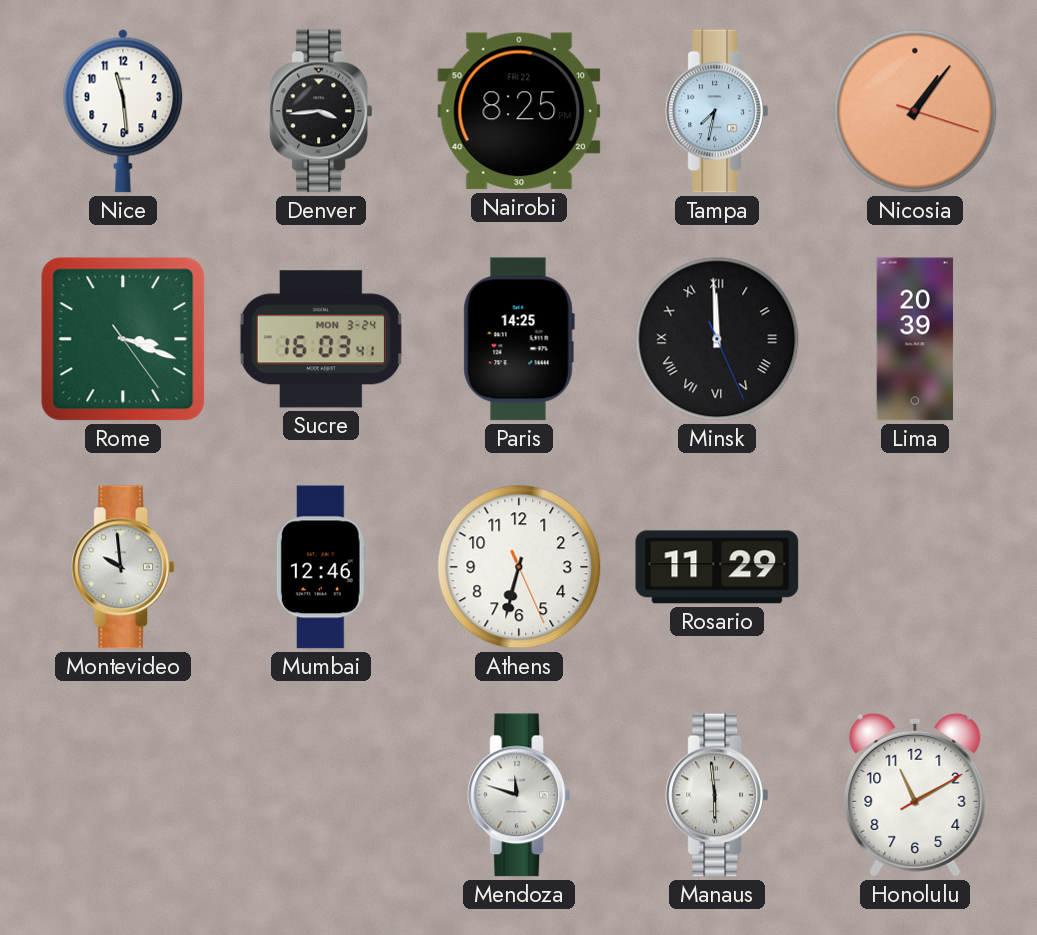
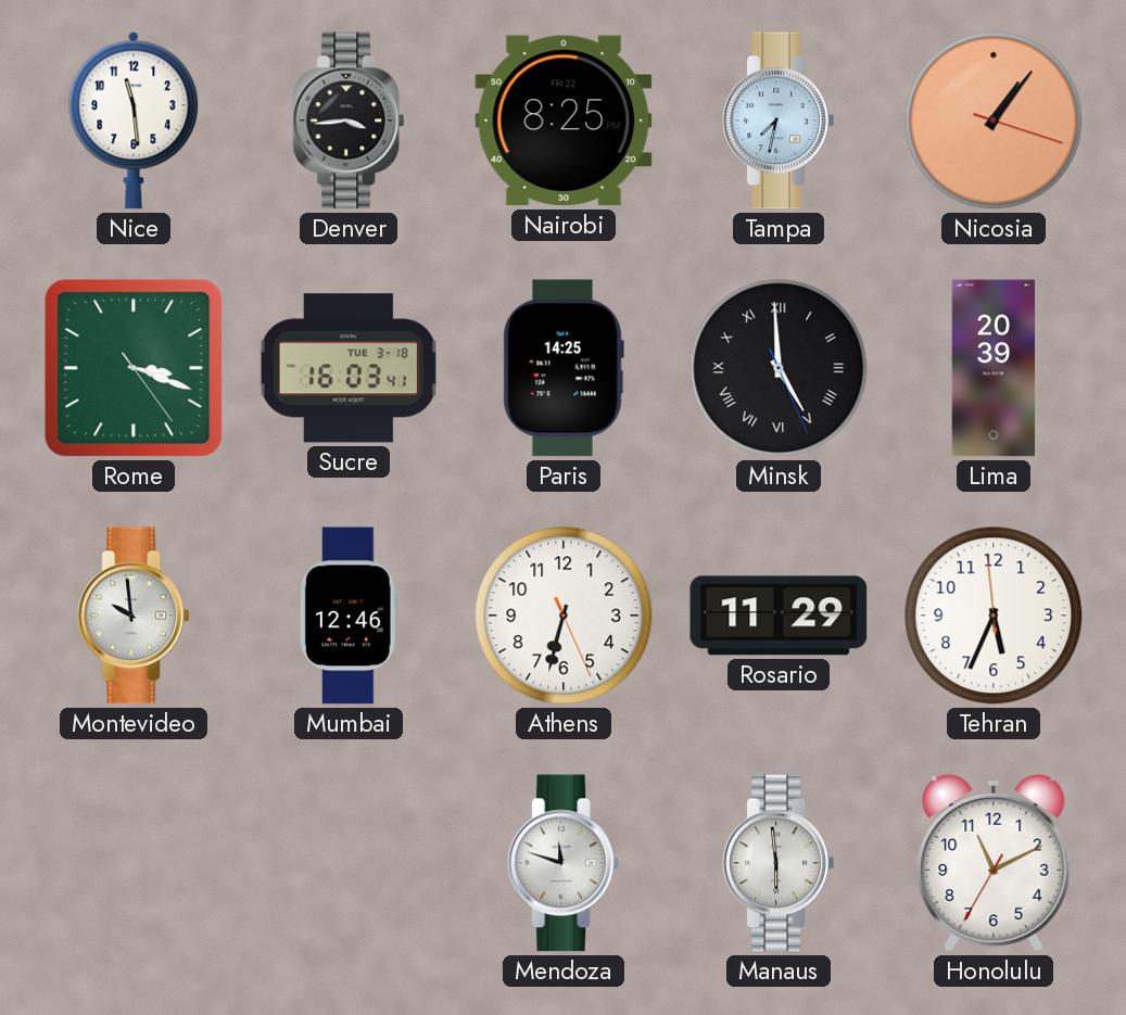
Sucre date: MON 3-24 -> TUE 3-18
Minsk: 11:59 -> 4:59
Tehran: none -> 5:33
Honolulu: 11:10:10 -> 11:10:35
